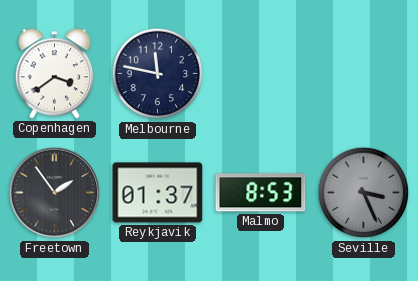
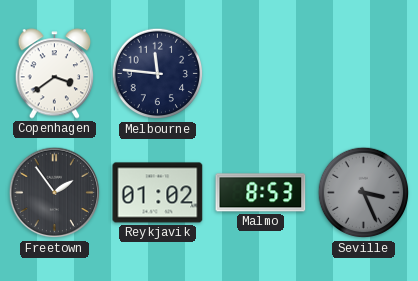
Melbourne: 11:47 -> 11:46
Reykjavik: 01:37 -> 01:02
